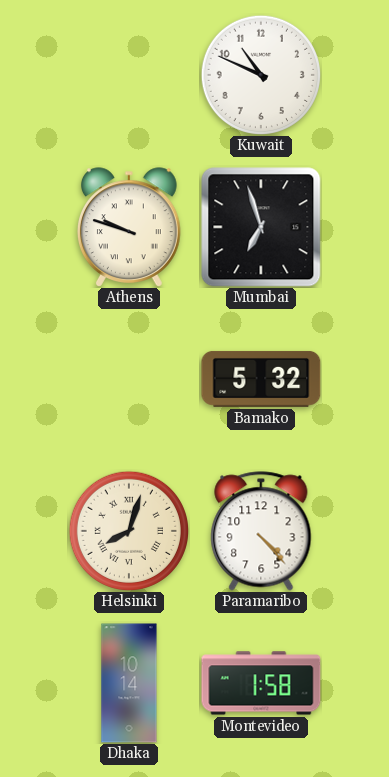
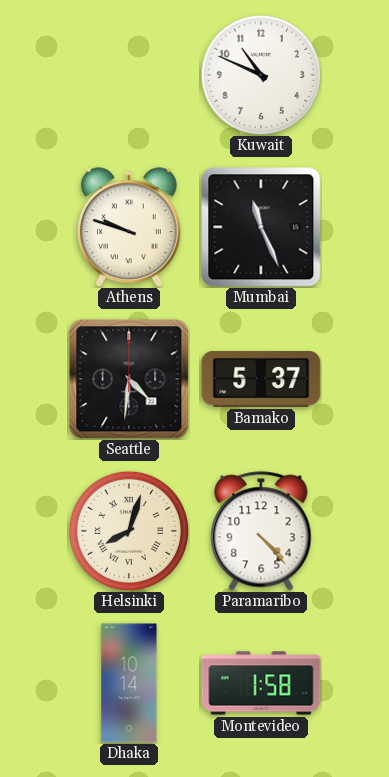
Mumbai: 6:57 -> 11:26
Seattle: none -> 4:31
Bamako: 5:32 -> 5:37
